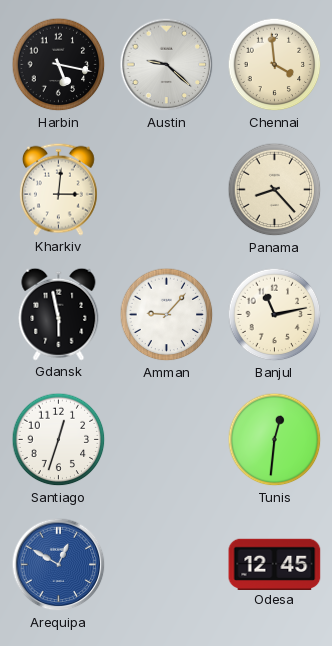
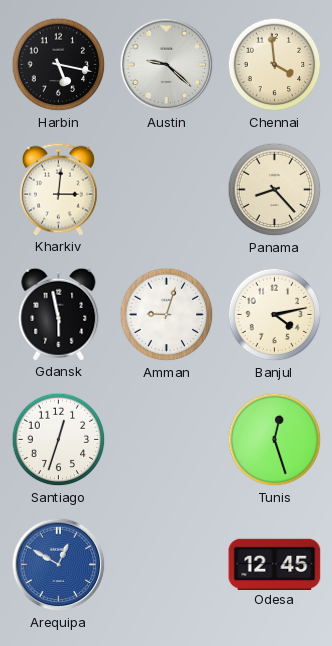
Amman: 9:07 -> 9:03
Banjul: 11:13 -> 4:13
Tunis: 12:31 -> 12:27
